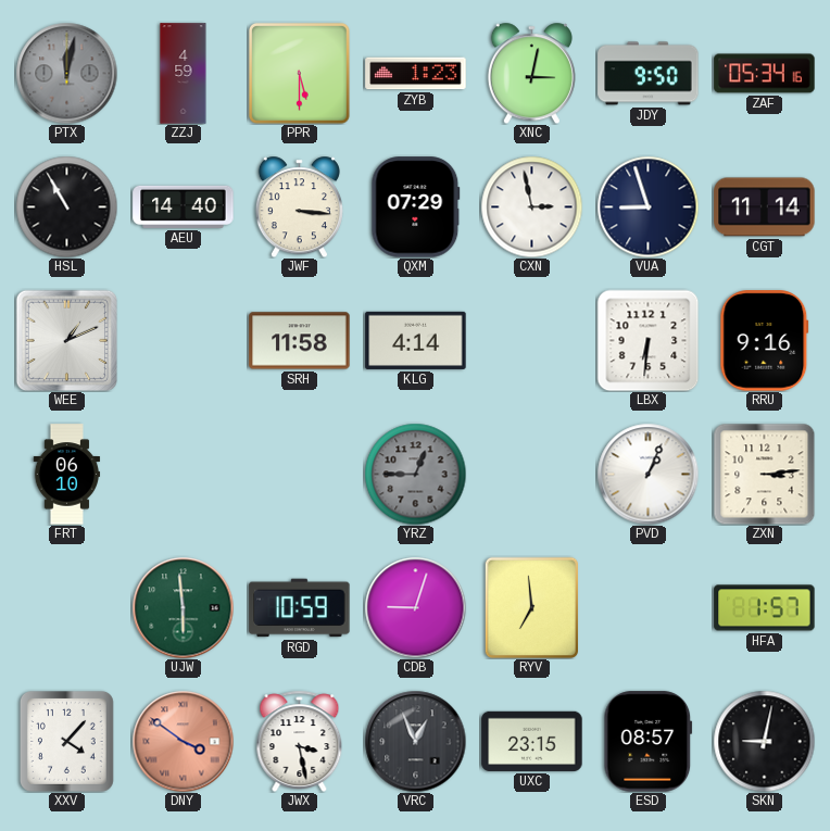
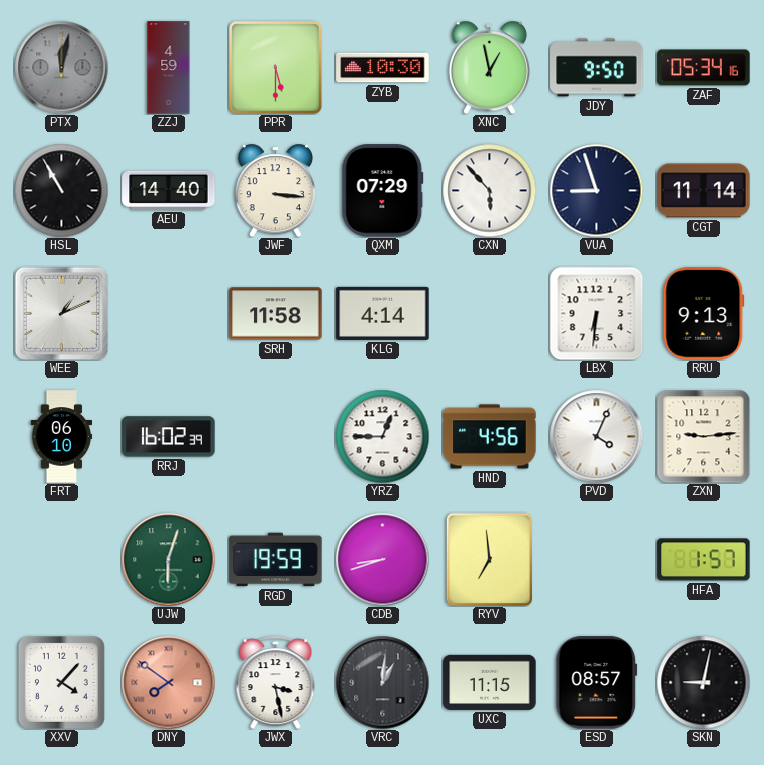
ZYB: 1:23 -> 10:30
XNC: 3:02 -> 12:58
CXN: 2:58 -> 5:53
RRU: 9:16 -> 9:13
RRJ: none -> 16:02
YRZ dial: grey -> white
HND: none -> 4:56
PVD: 1:04 -> 4:04
ZXN: 3:14 -> 9:14
UJW: 5:59 -> 6:03
RGD: 10:59 -> 19:59
CDB: 9:03 -> 8:42
DNY: 3:51 -> 7:51
VRC: 12:56 -> 1:01
UXC: 23:15 -> 11:15
